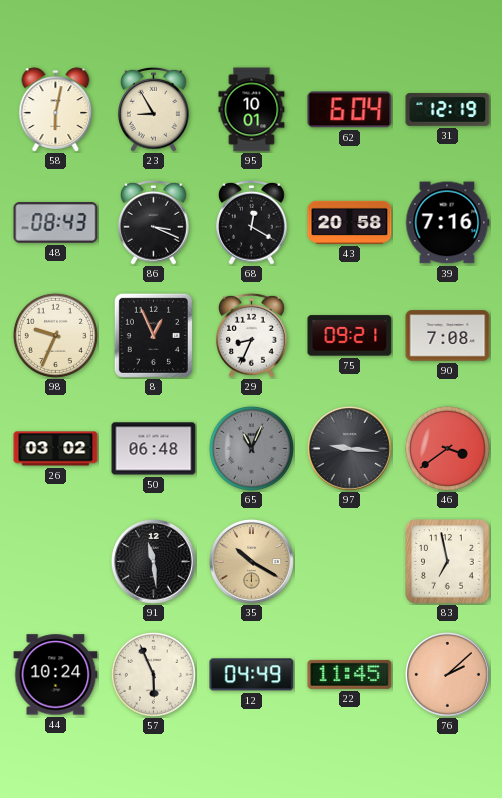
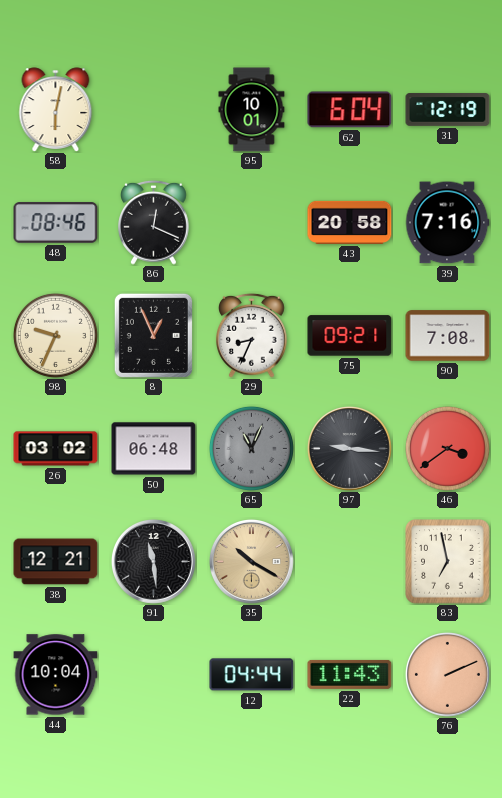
23: 8:55 -> none
48: 08:43 -> 08:46
86: 3:19 -> 12:19
68: 12:20 -> none
38: none -> 12:21
44: 10:24 -> 10:04
57: 5:56 -> none
12: 04:49 -> 04:44
22: 11:45 -> 11:43
76: 2:08 -> 2:11
